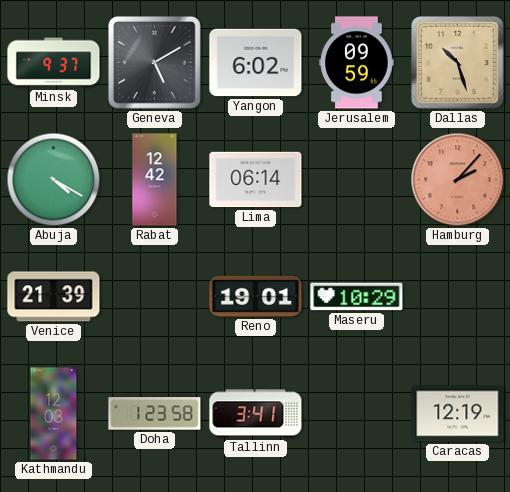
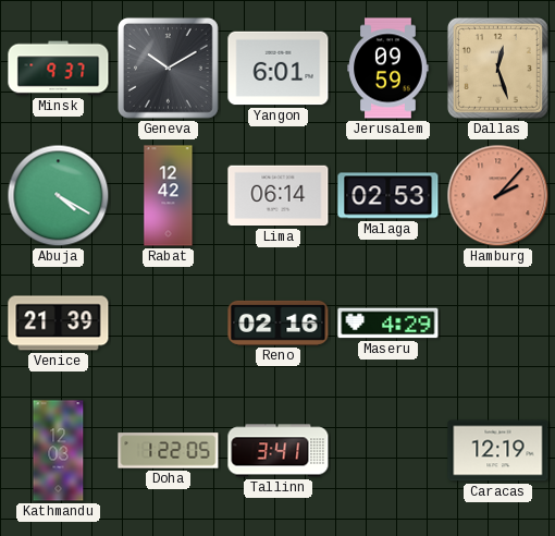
Geneva: 5:10 -> 10:10
Yangon: 6:02 -> 6:01
Dallas: 10:27 -> 12:27
Malaga: none -> 02:53
Reno: 19:01 -> 02:16
Maseru: 10:29 -> 4:29
Doha: 1:23 -> 1:22
